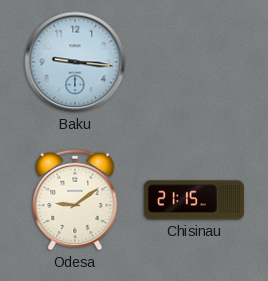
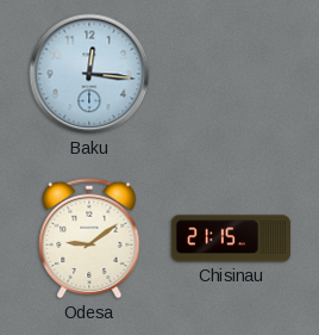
Baku: 9:16 -> 12:16
